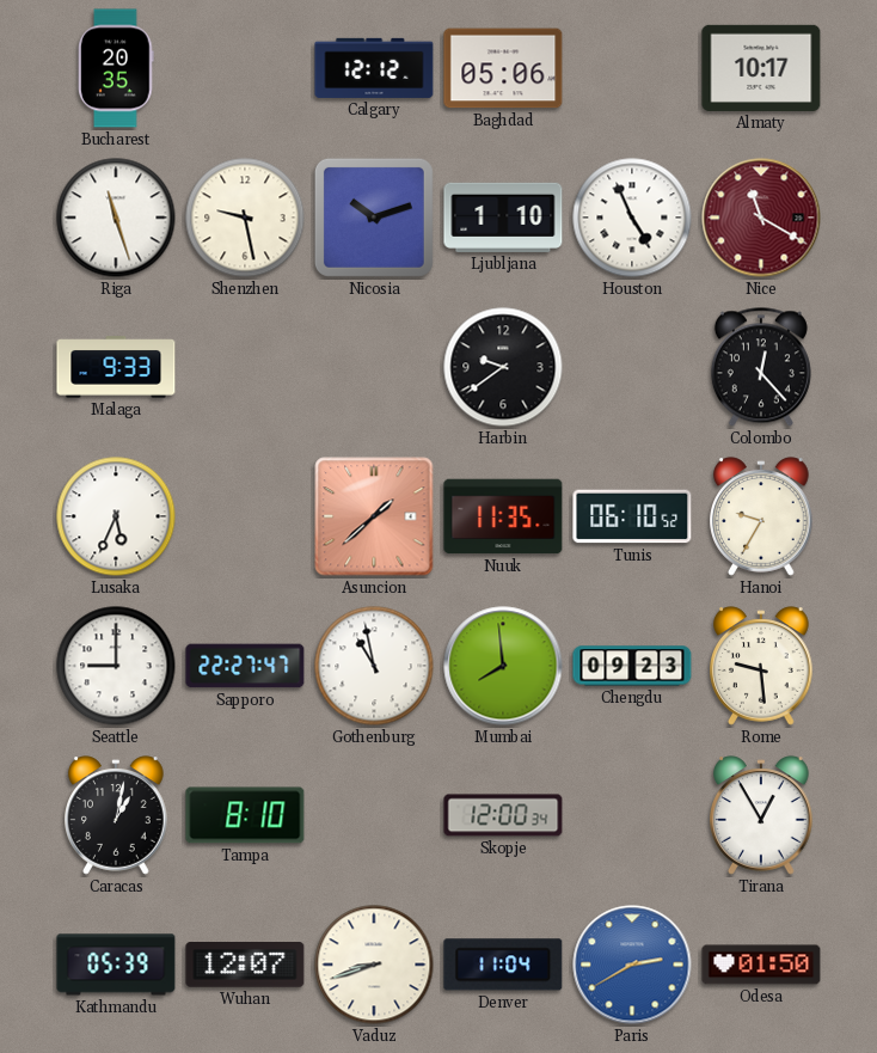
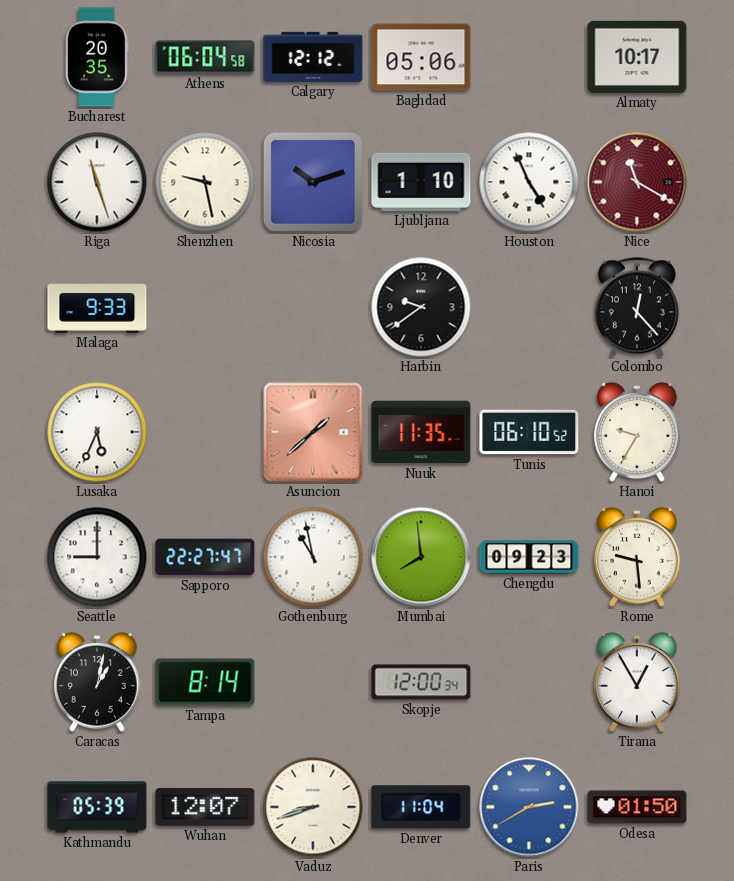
Athens: none -> 06:04
Tampa: 8:10 -> 8:14
